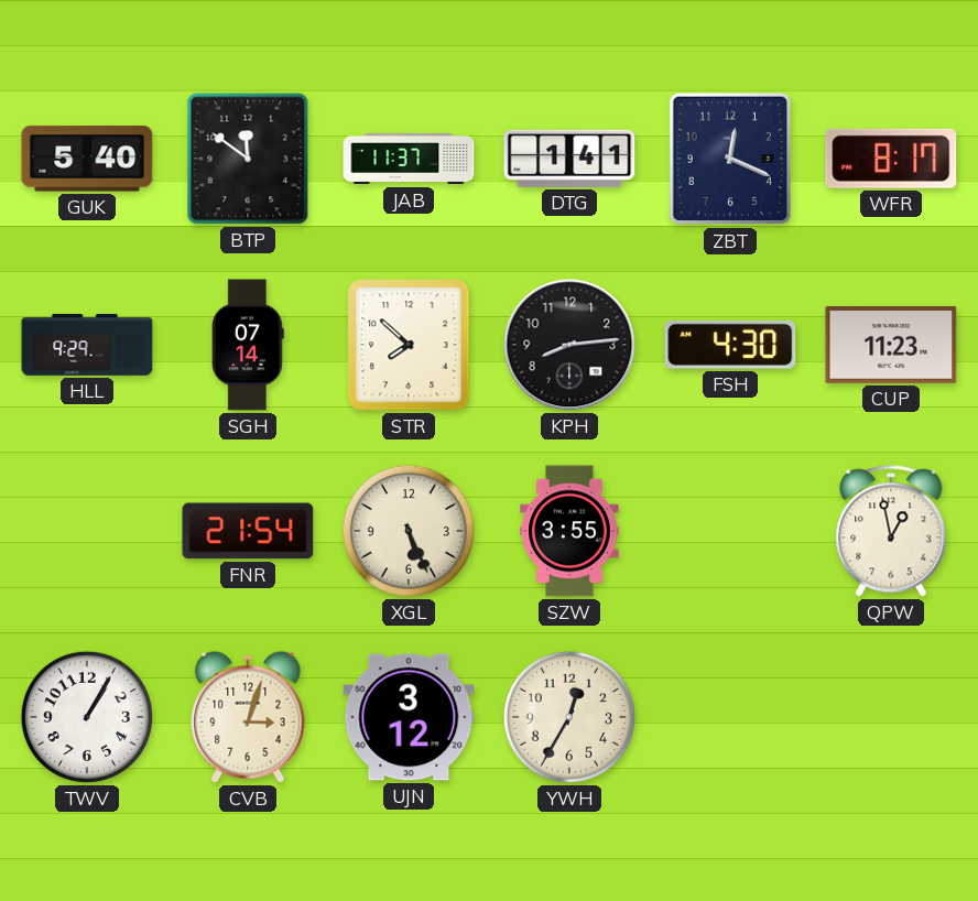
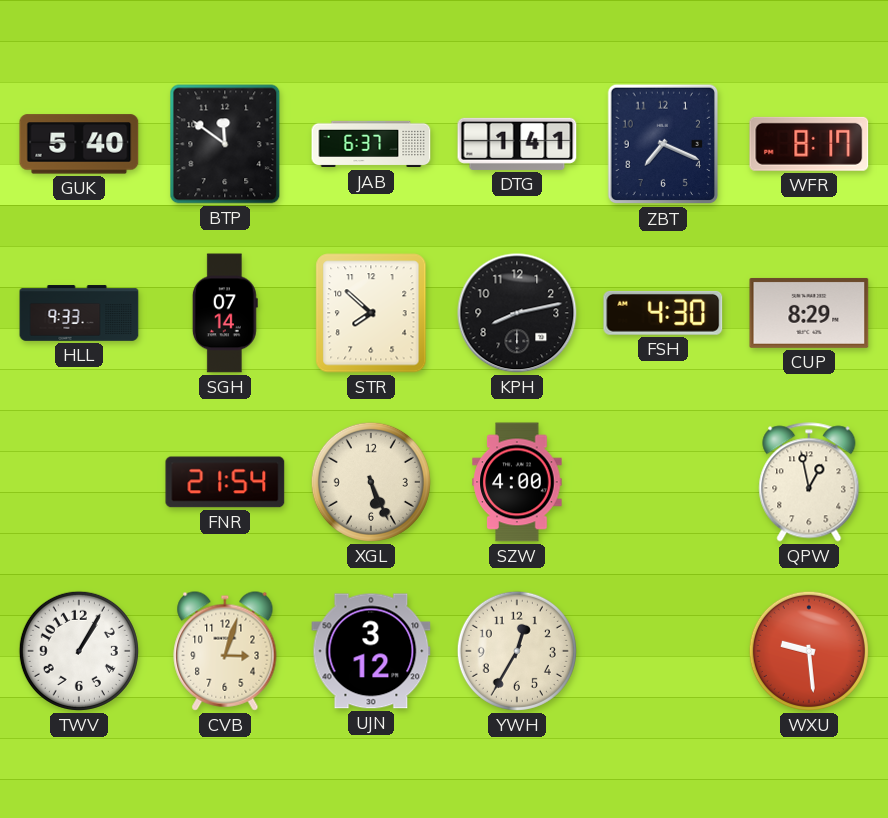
JAB: 11:37 -> 6:37
ZBT: 12:19 -> 7:19
HLL: 9:29 -> 9:33
KPH: 8:14 -> 8:13
CUP: 11:23 -> 8:29
SZW: 3:55 -> 4:00
WXU: none -> 9:29
